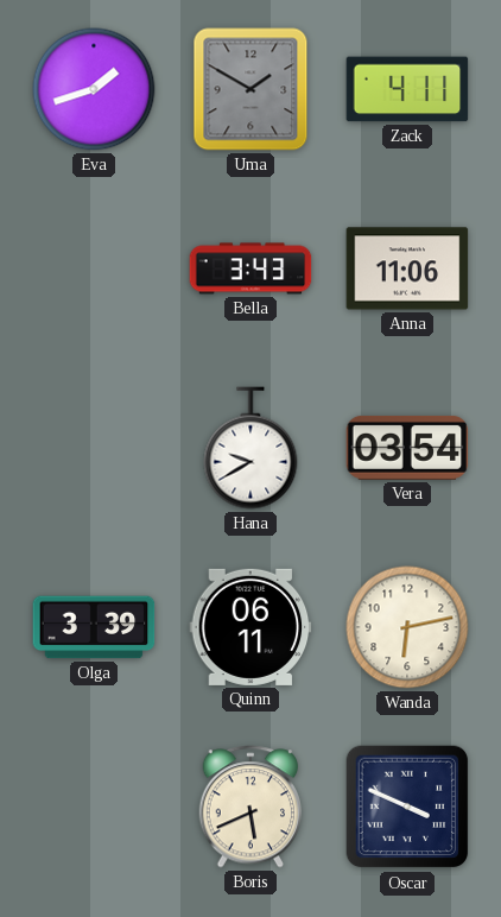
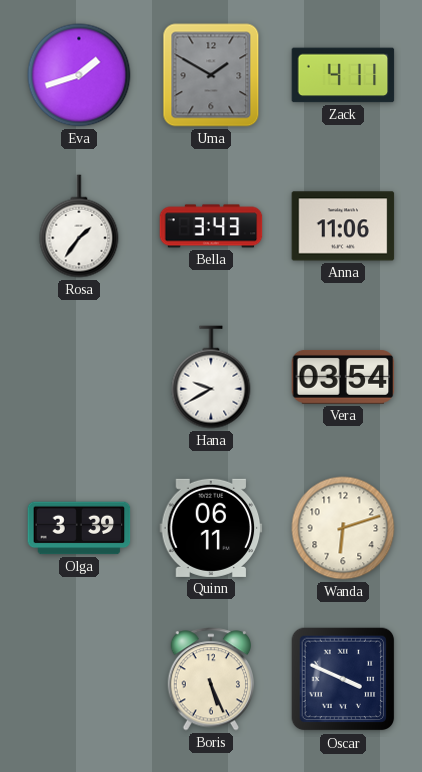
Rosa: none -> 1:36
Wanda: 6:13 -> 6:12
Boris: 5:41 -> 5:26
